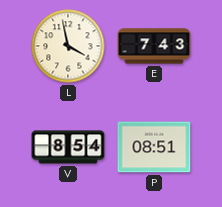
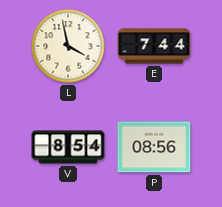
E: 7:43 -> 7:44
P: 08:51 -> 08:56
